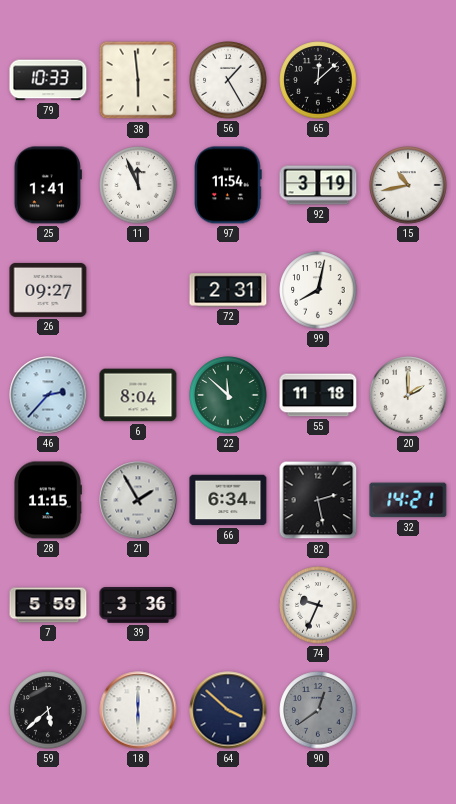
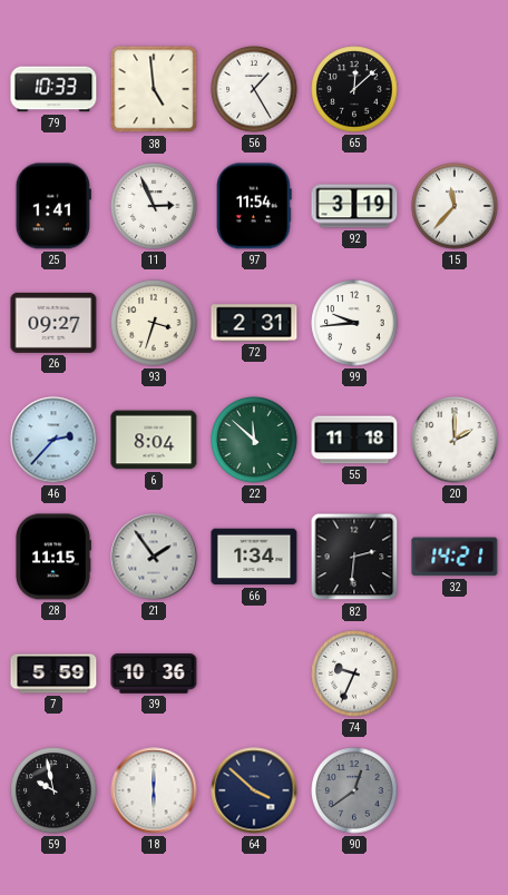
38: 5:59 -> 4:59
11: 11:56 -> 2:56
15: 10:43 -> 11:37
93: none -> 3:33
99: 8:02 -> 9:44
21: 1:55 -> 1:54
66: 6:34 -> 1:34
82: 2:28 -> 2:31
39: 3:36 -> 10:36
59: 5:38 -> 9:58
